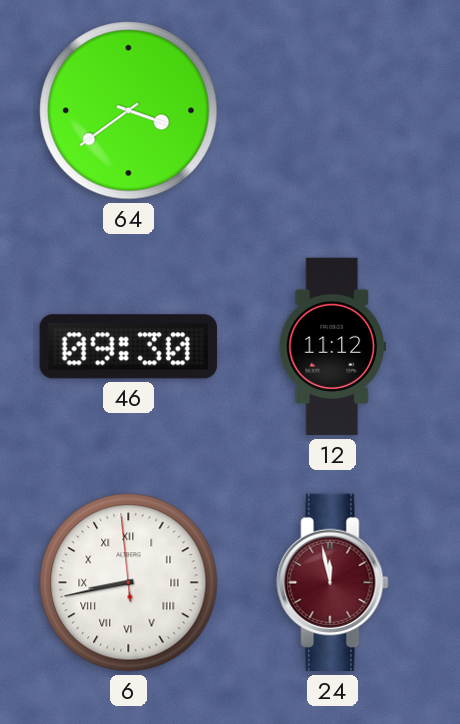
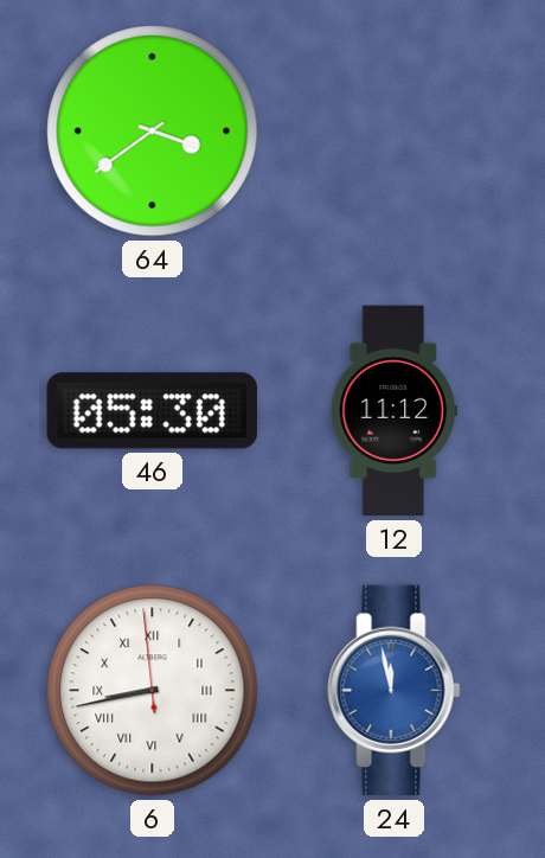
46: 09:30 -> 05:30
24 dial: burgundy -> blue
